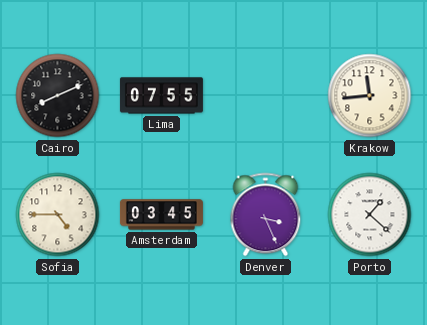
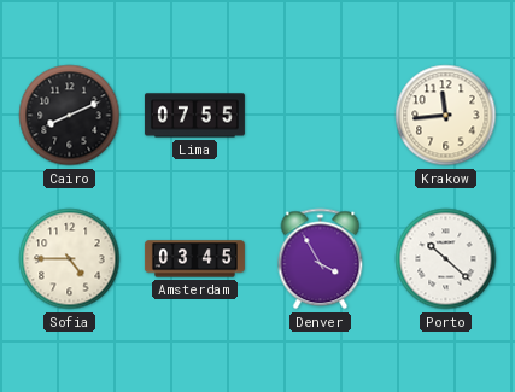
Denver: 3:26 -> 3:55
Porto: 1:22 -> 10:22
